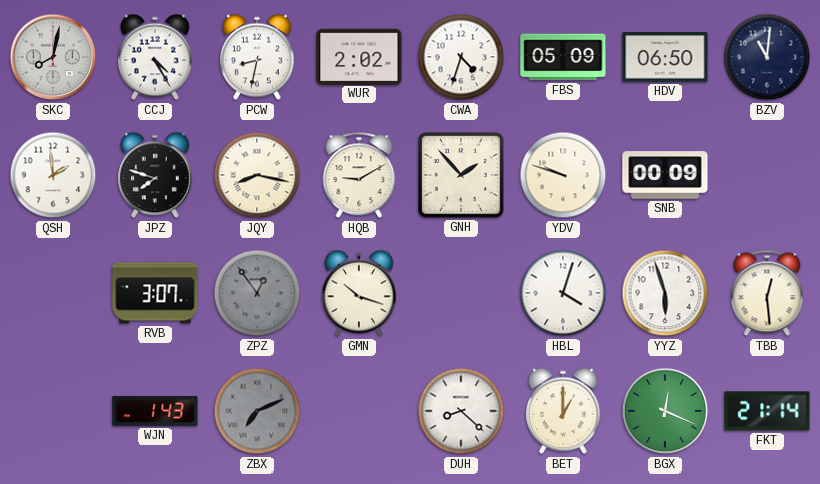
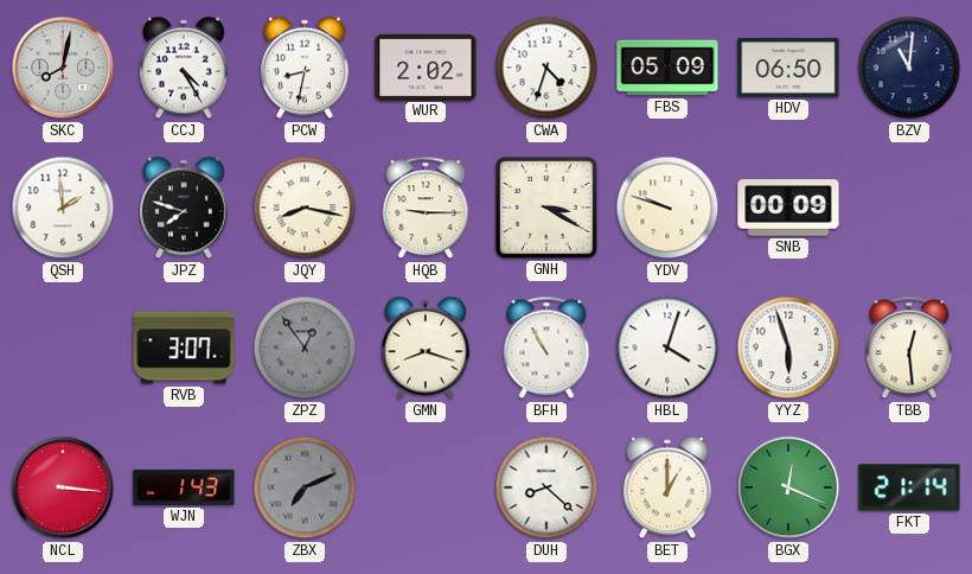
HQB: 9:10 -> 9:15
GNH: 1:53 -> 3:20
GMN: 10:18 -> 8:18
BFH: none -> 10:55
NCL: none -> 3:16
